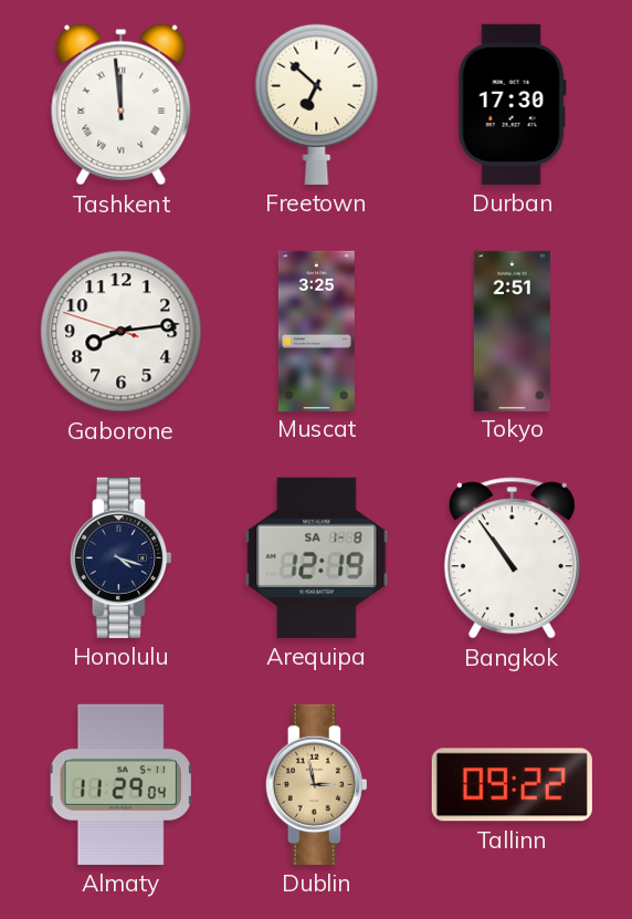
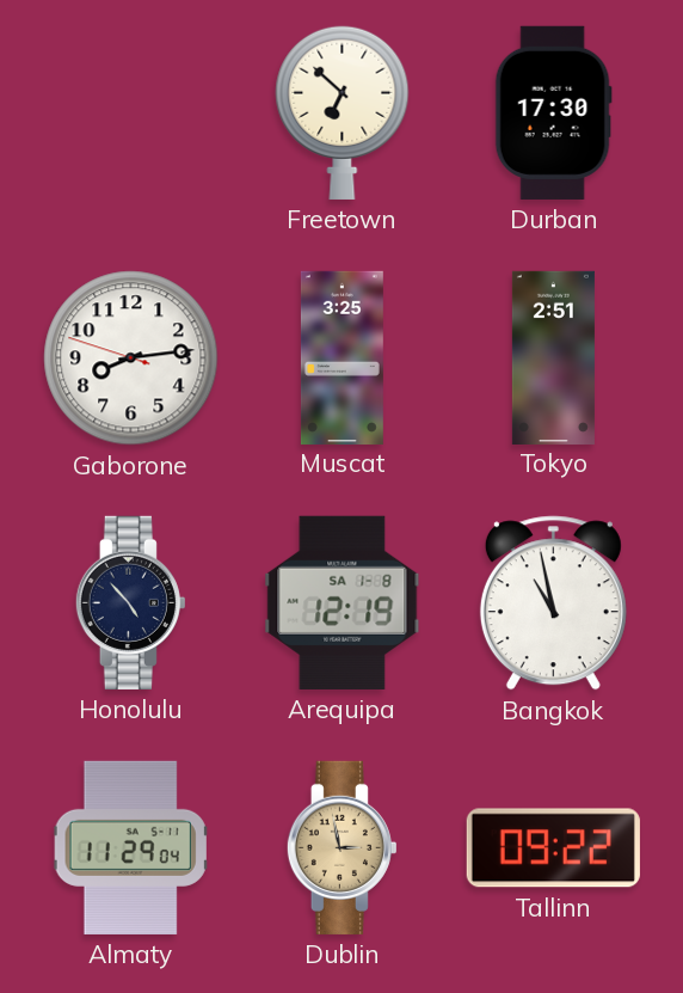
Tashkent: 11:59 -> none
Honolulu: 4:18 -> 4:53
Bangkok: 10:54 -> 10:58
